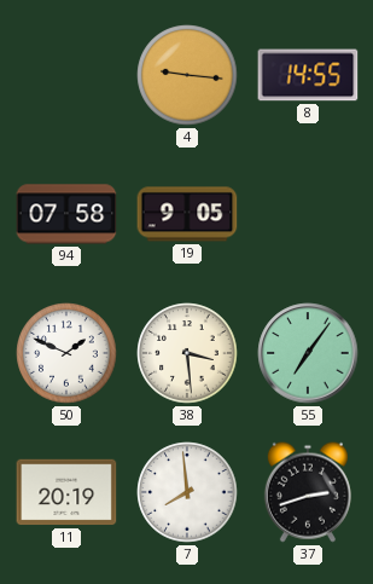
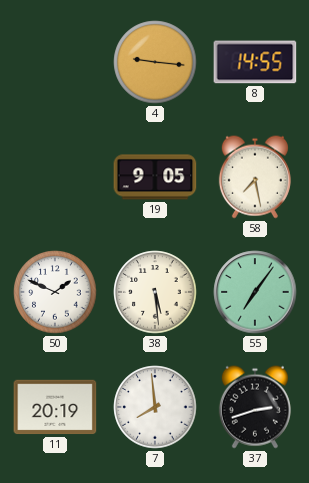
94: 07:58 -> none
58: none -> 7:28
38: 3:29 -> 5:29
